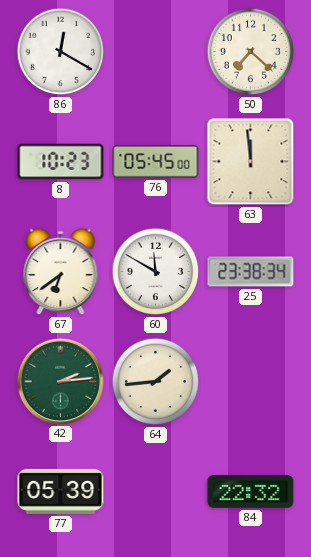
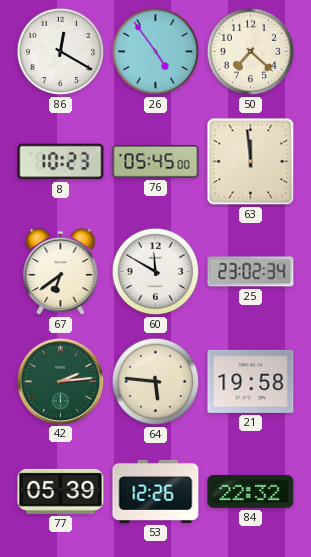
26: none -> 4:54
25: 23:38 -> 23:02
64: 1:44 -> 5:46
21: none -> 19:58
53: none -> 12:26
